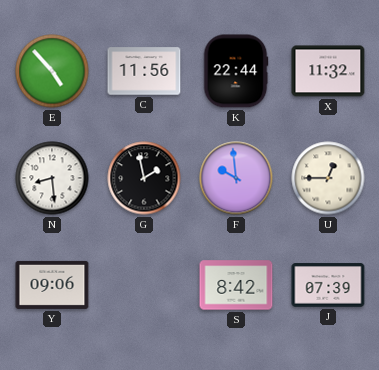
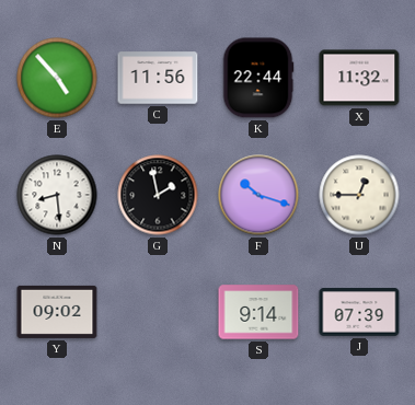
F: 9:59 -> 10:18
Y: 09:06 -> 09:02
S: 8:42 -> 9:14
